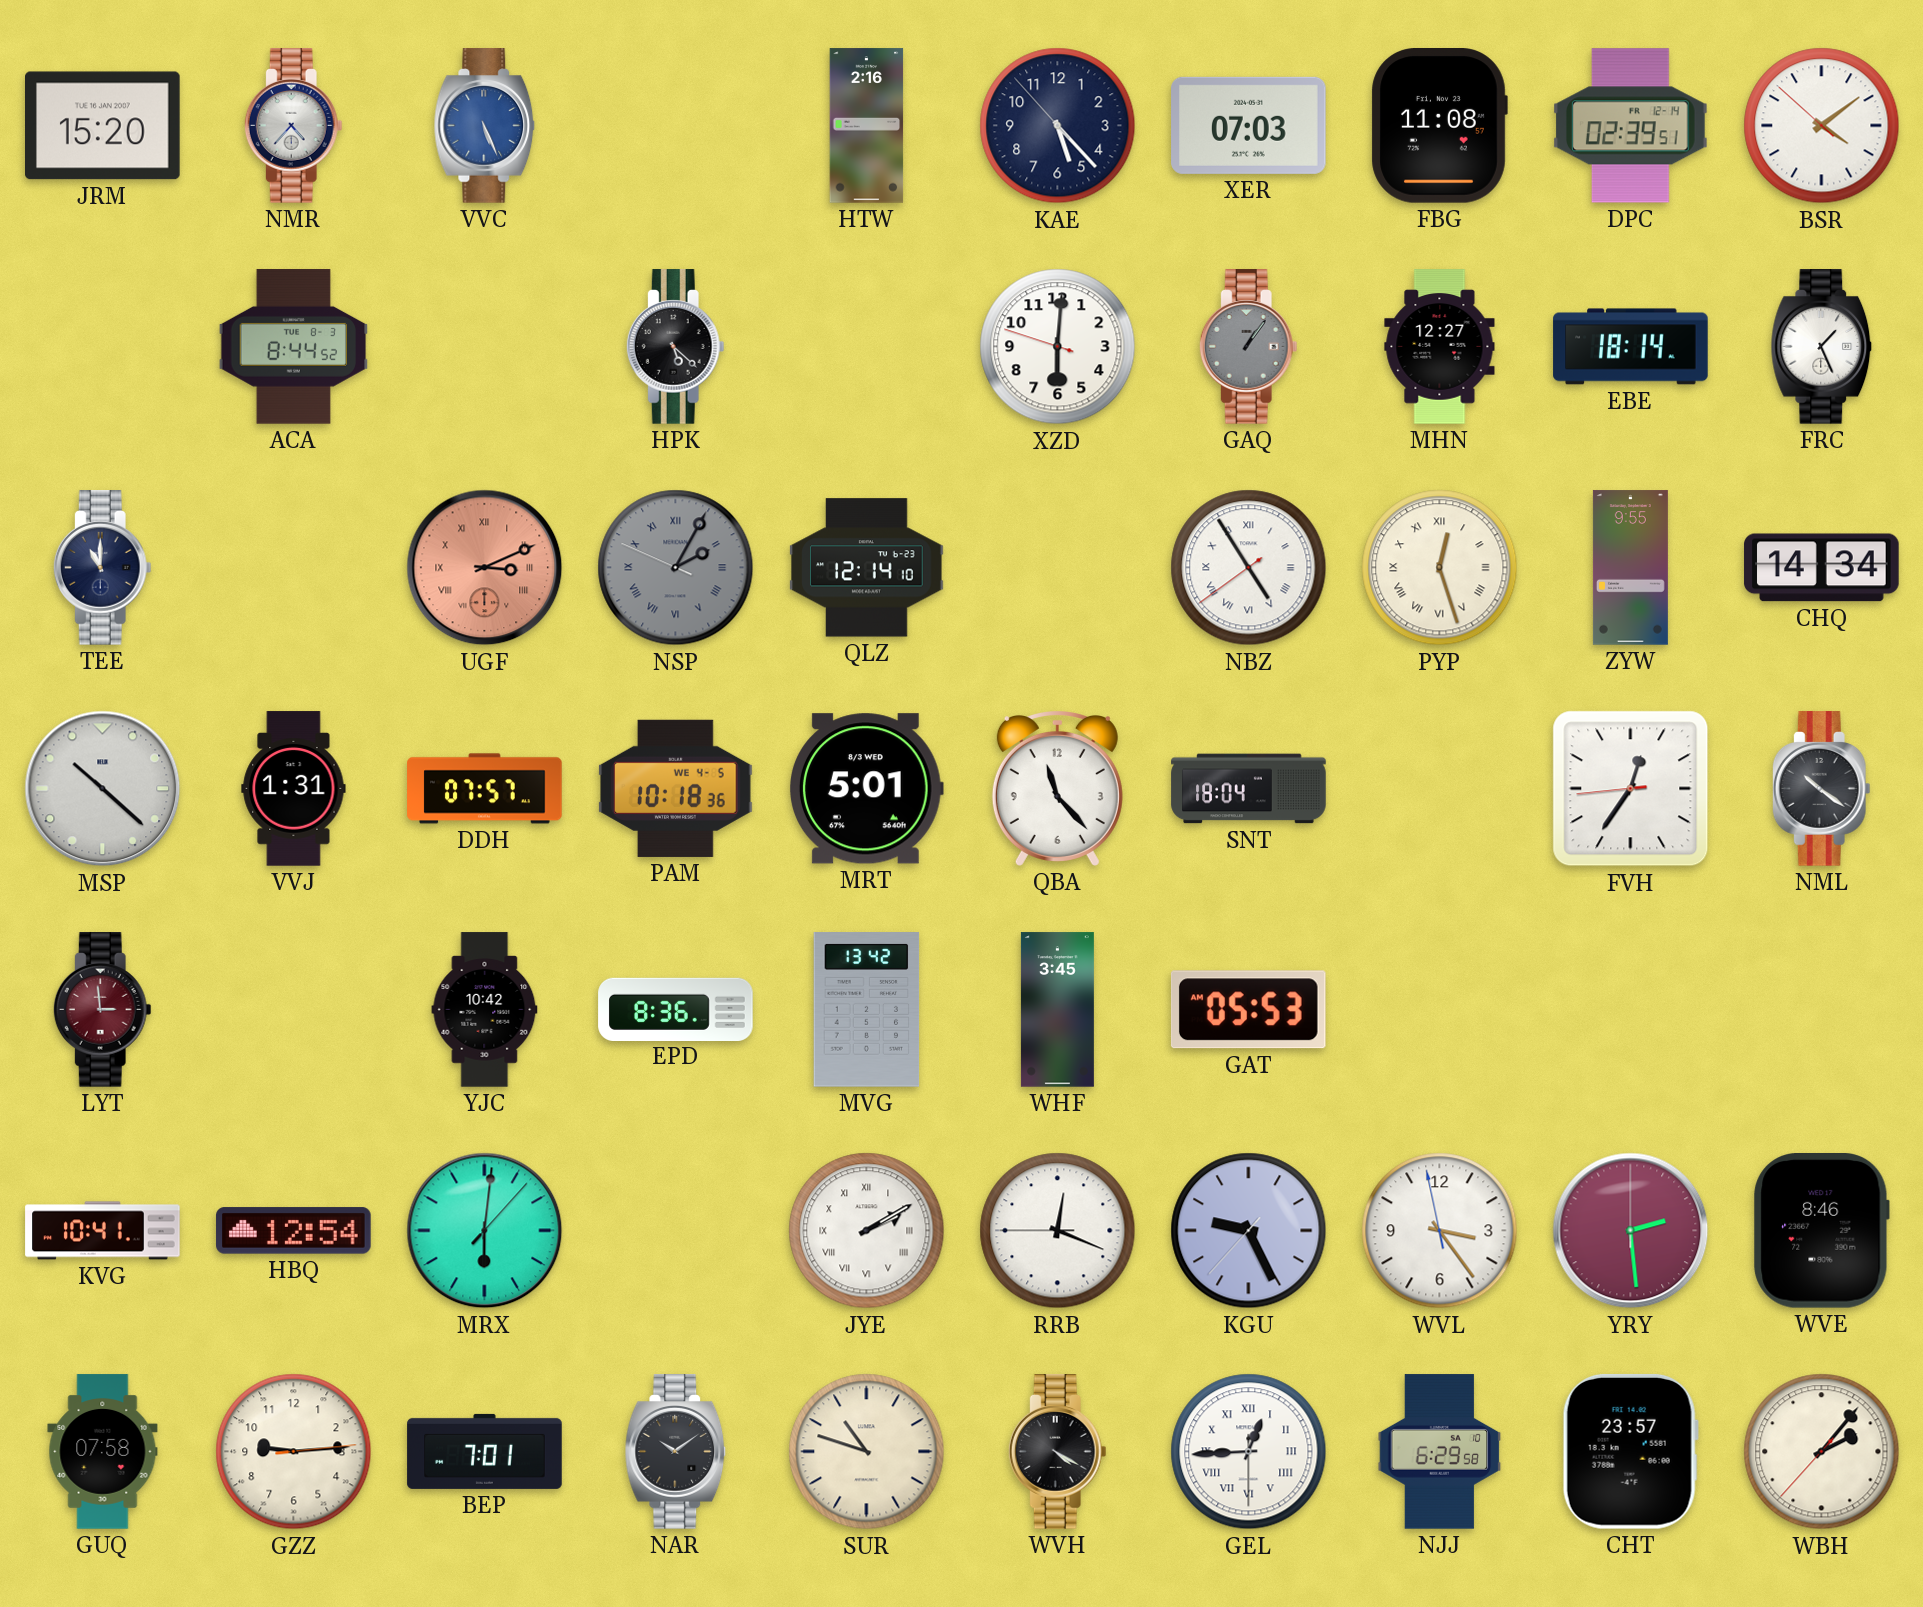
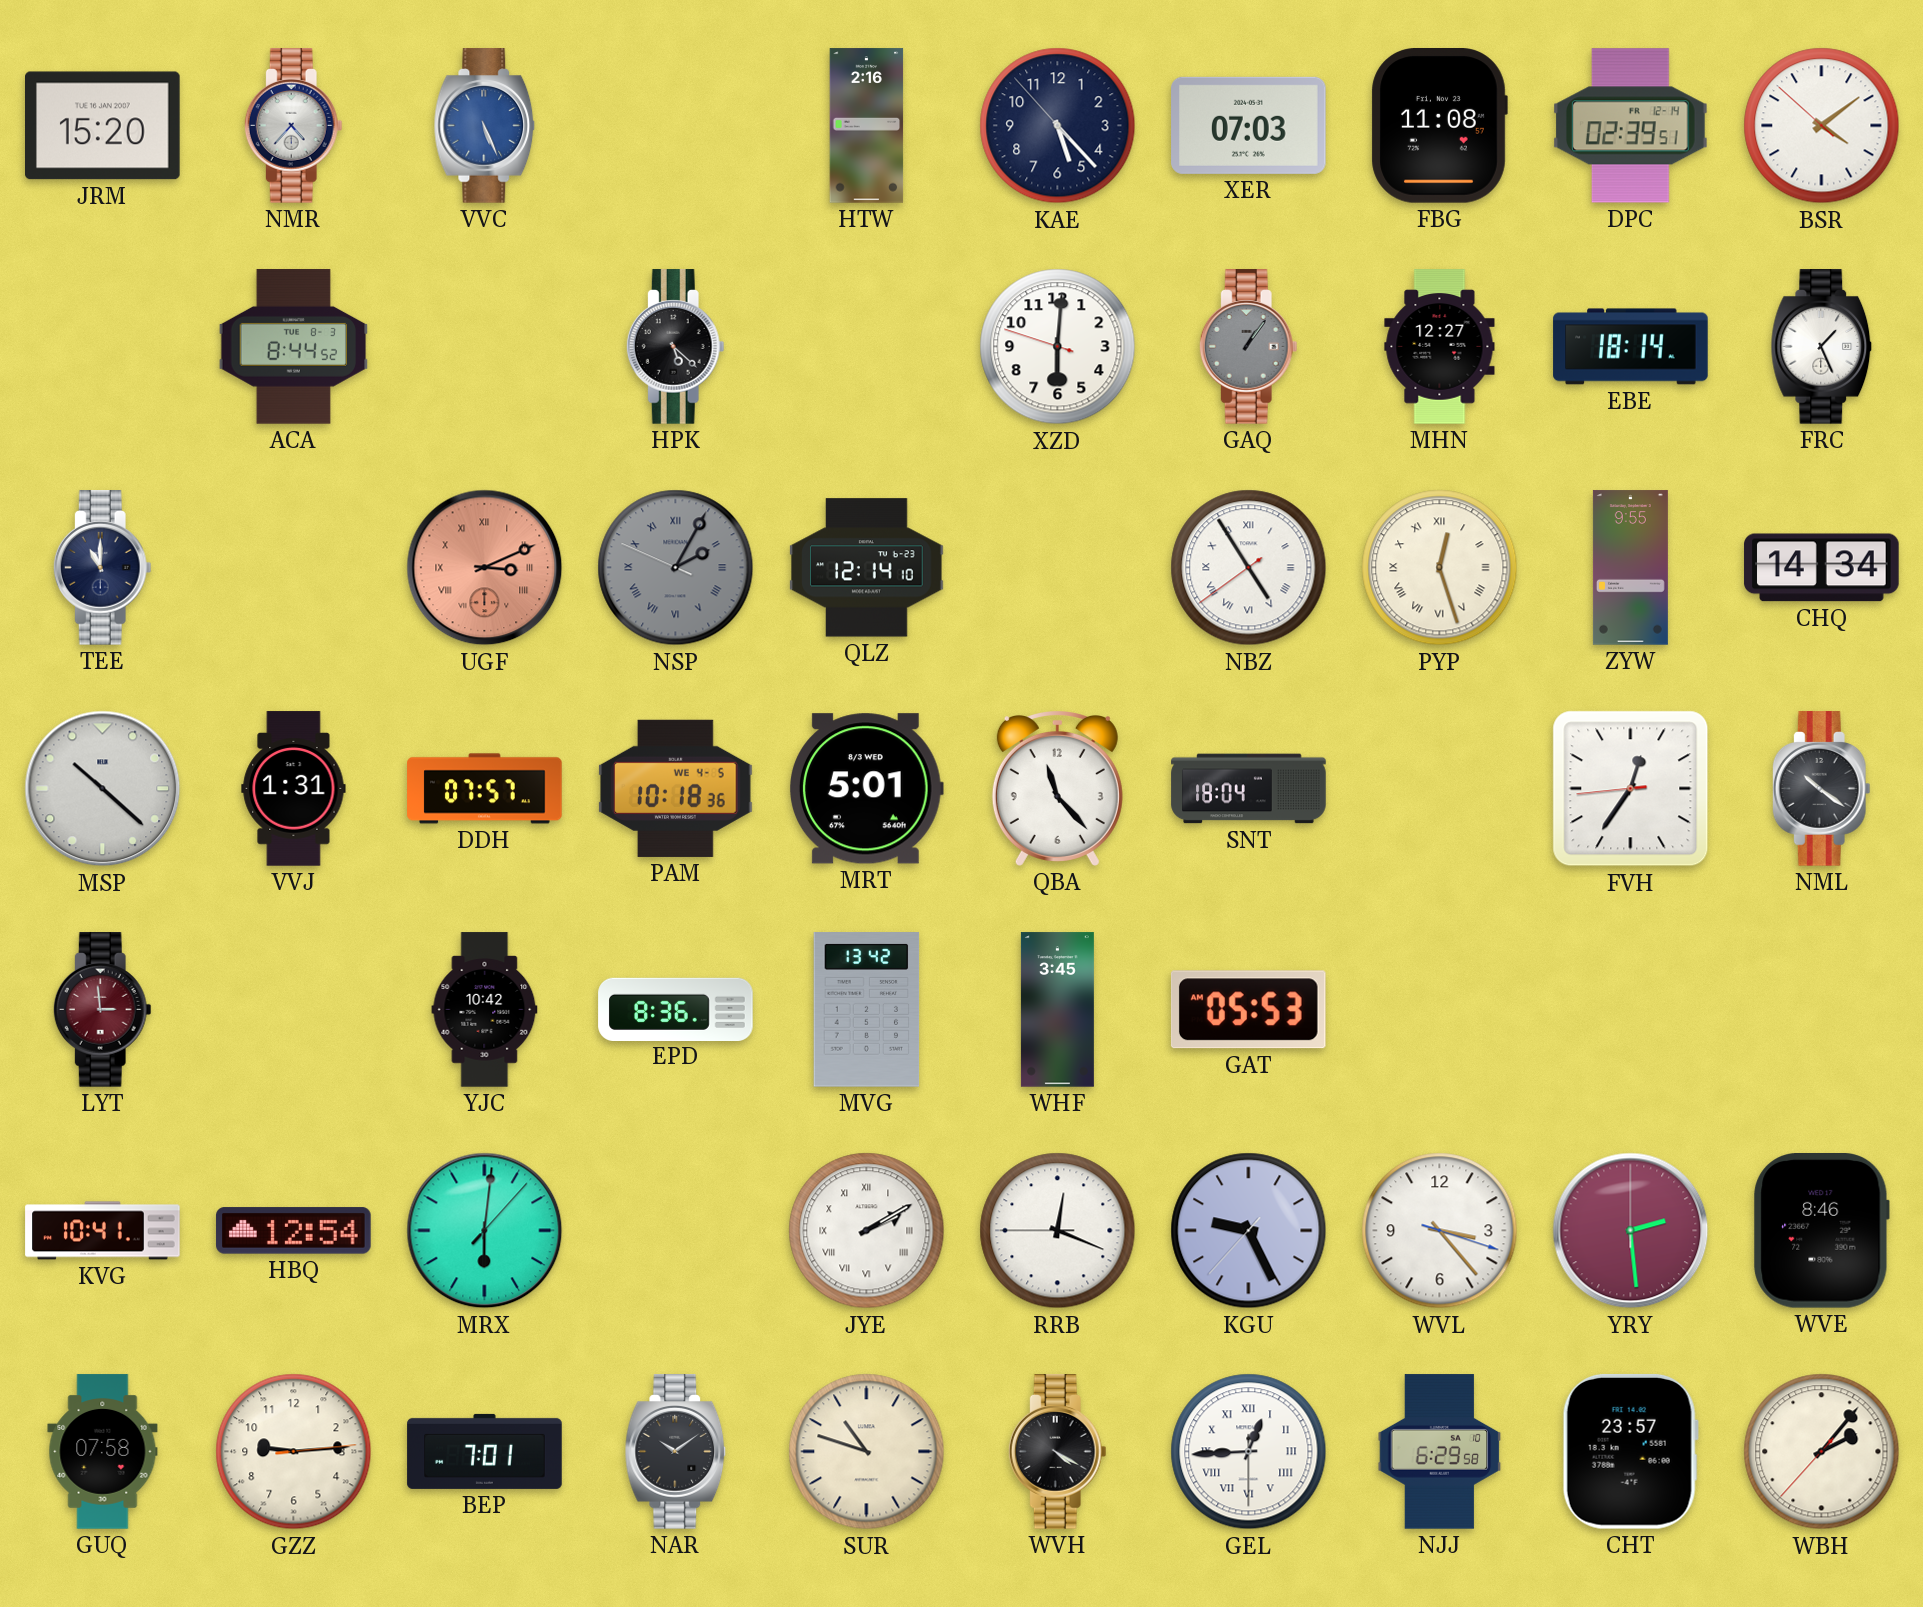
WVL: 3:23:58 -> 3:23:18
